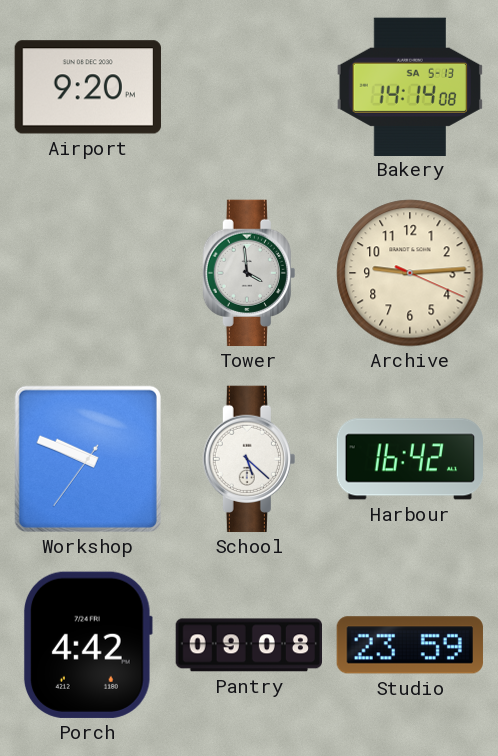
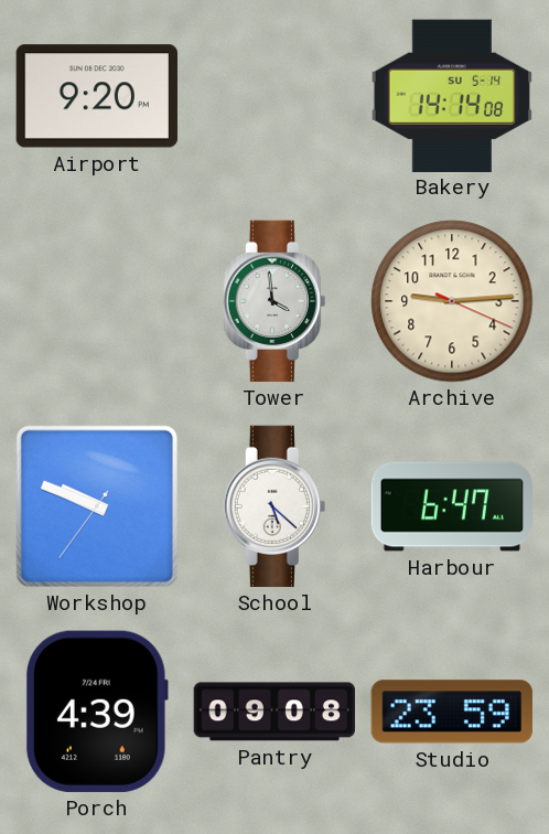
Bakery date: SA 5-13 -> SU 5-14
Harbour: 16:42 -> 6:47
Porch: 4:42 -> 4:39
